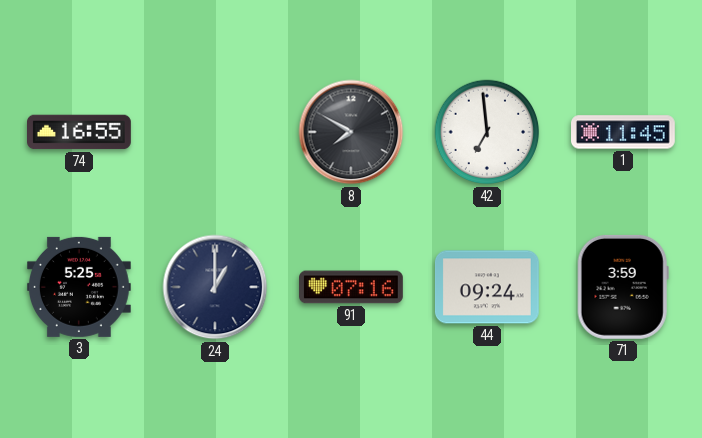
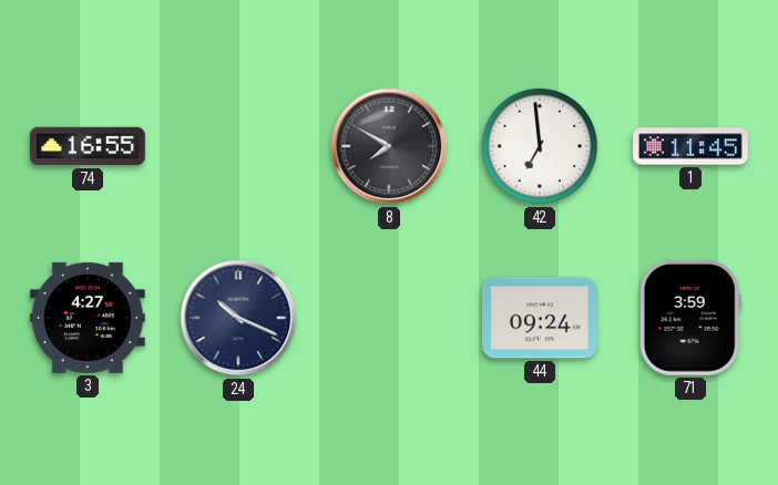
3: 5:25 -> 4:27
24: 1:00 -> 10:19
91: 07:16 -> none
